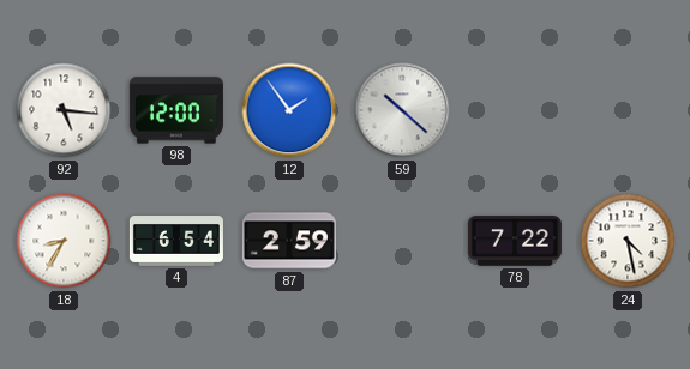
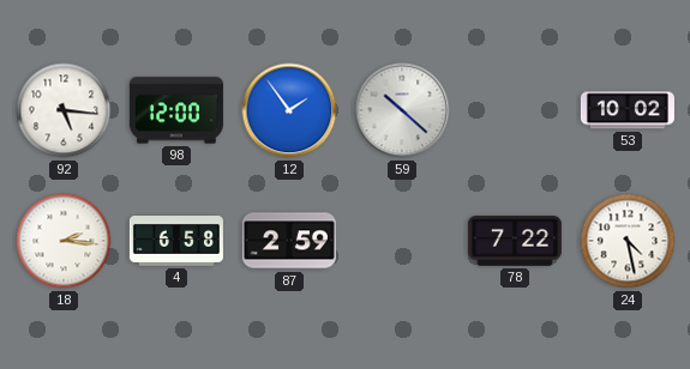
53: none -> 10:02
18: 8:35 -> 2:16
4: 6:54 -> 6:58
